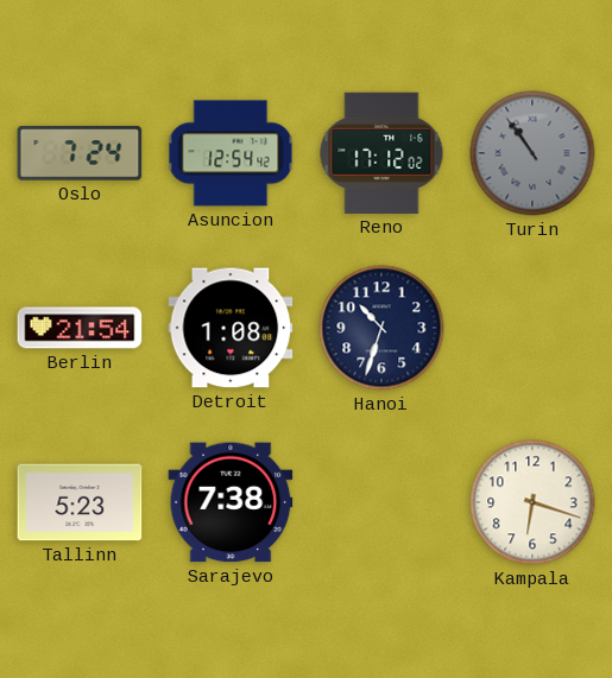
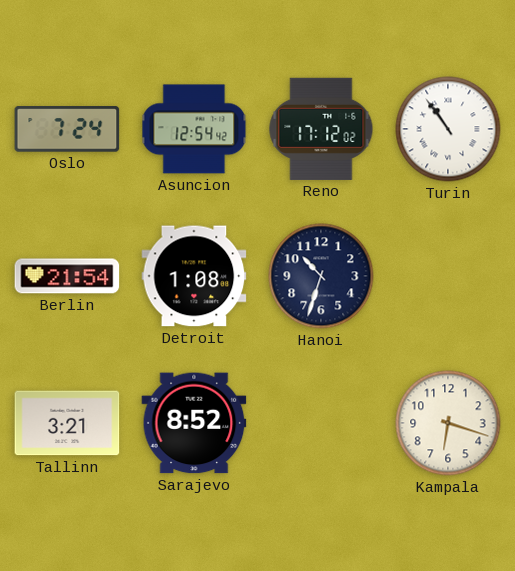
Turin dial: grey -> white
Tallinn: 5:23 -> 3:21
Sarajevo: 7:38 -> 8:52
